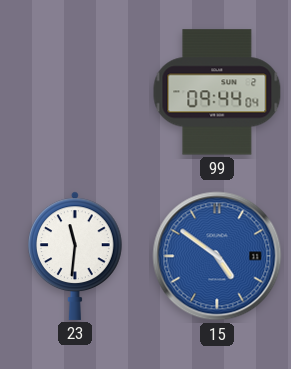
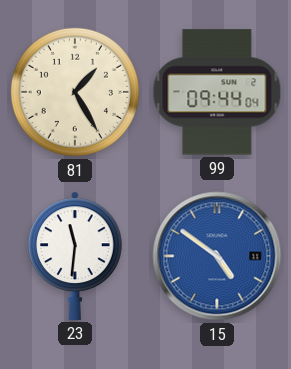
81: none -> 1:25
